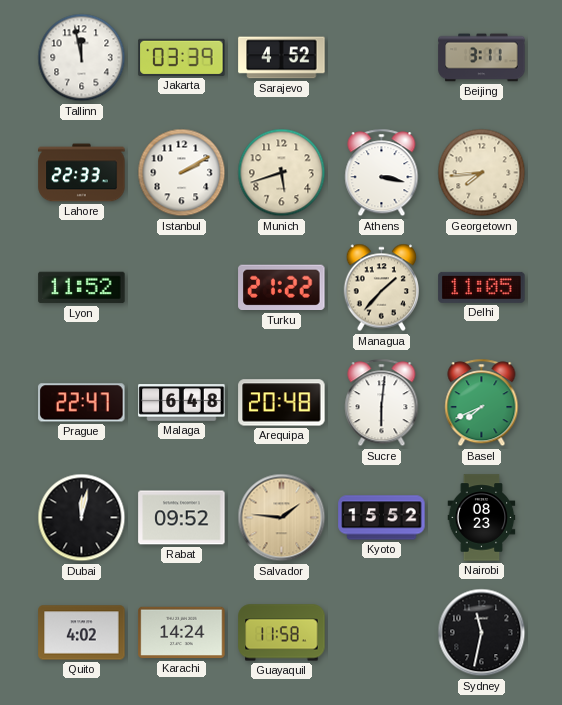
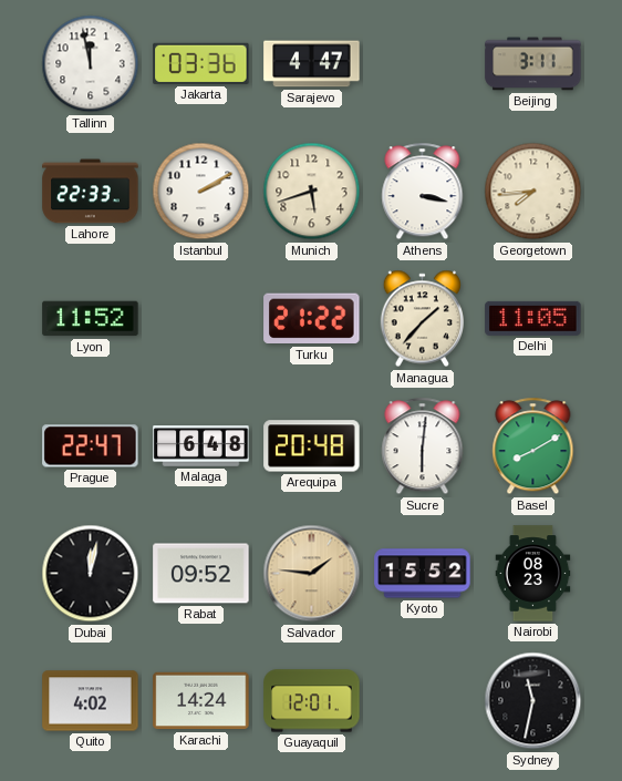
Jakarta: 03:39 -> 03:36
Sarajevo: 4:52 -> 4:47
Basel: 7:41 -> 8:10
Guayaquil: 11:58 -> 12:01
